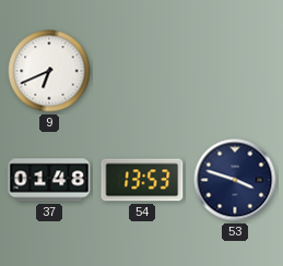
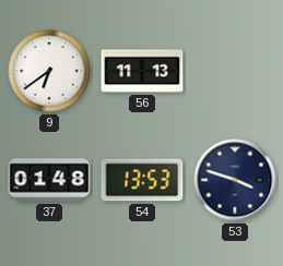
9: 6:41 -> 6:39
56: none -> 11:13
